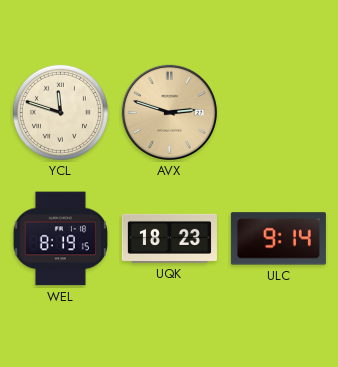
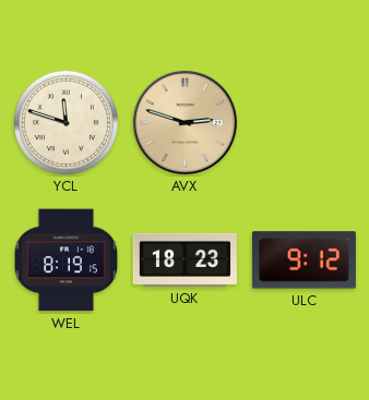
ULC: 9:14 -> 9:12
